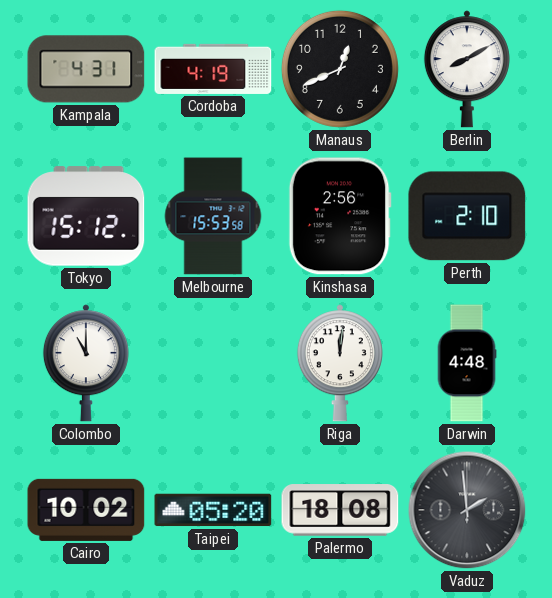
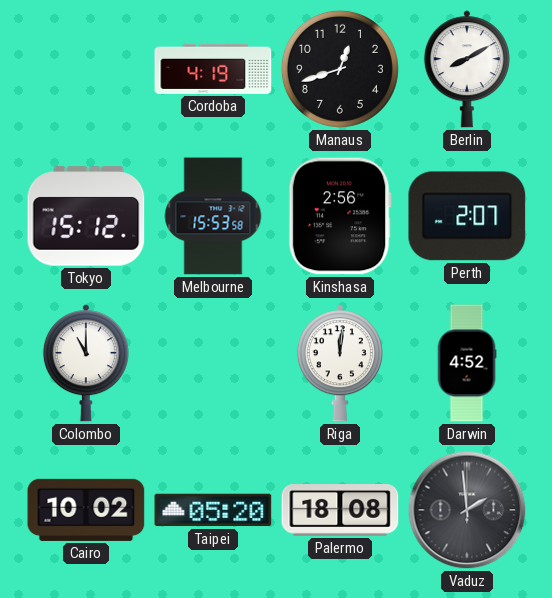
Kampala: 4:31 -> none
Manaus: 12:41 -> 12:42
Perth: 2:10 -> 2:07
Darwin: 4:48 -> 4:52
